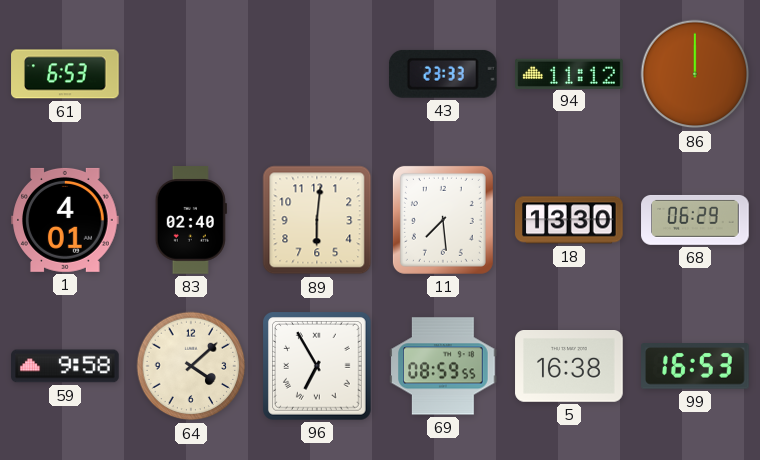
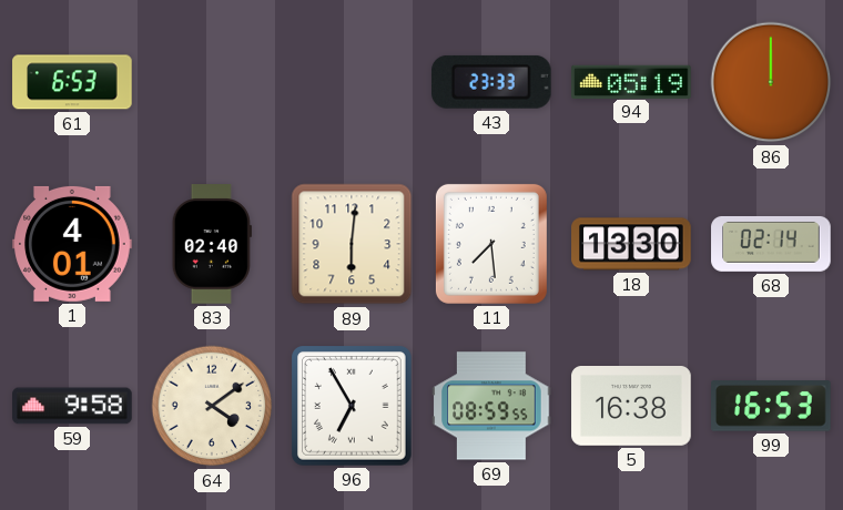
94: 11:12 -> 05:19
68: 06:29 -> 02:14
64: 4:08 -> 4:09
